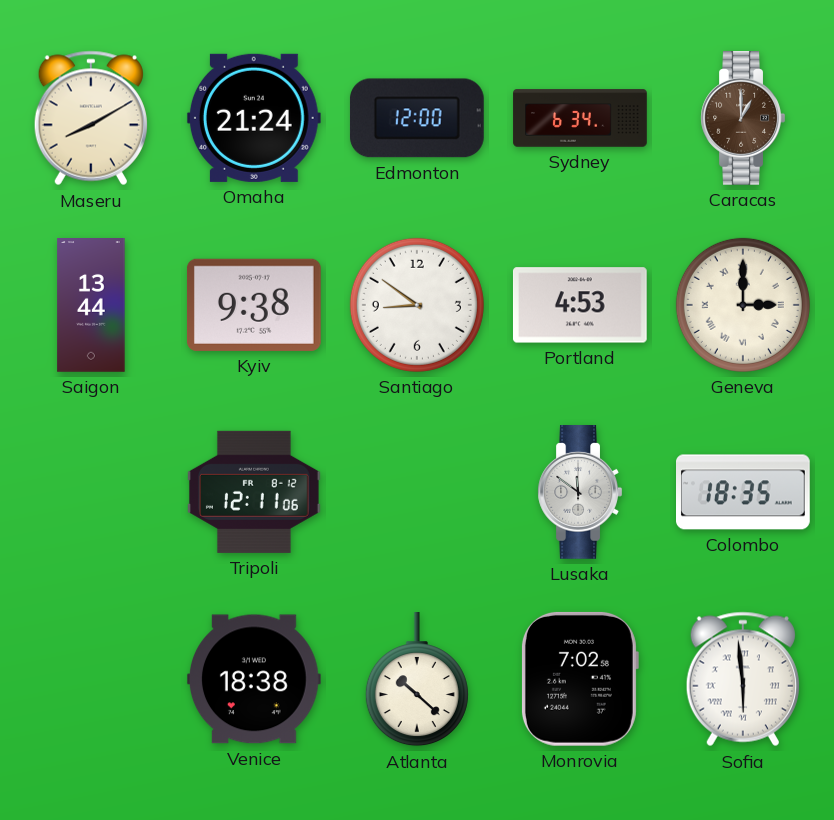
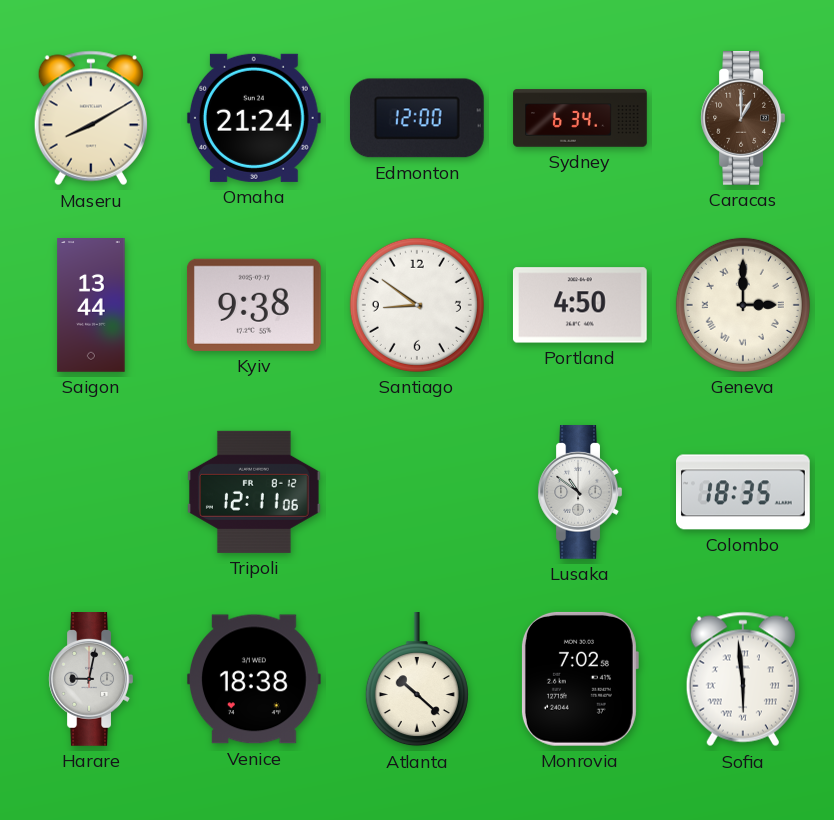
Portland: 4:53 -> 4:50
Lusaka: 11:51 -> 10:51
Harare: none -> 9:02
